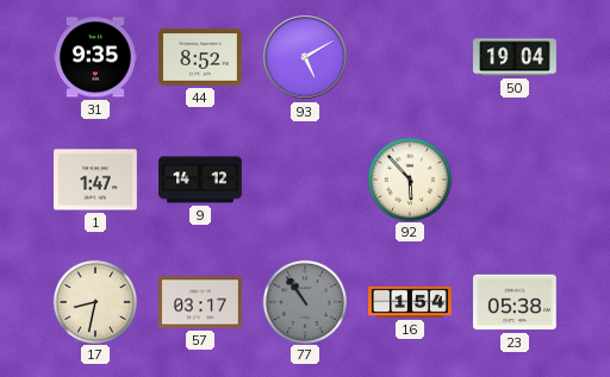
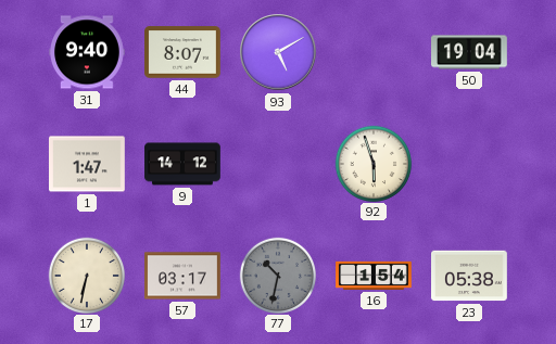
31: 9:35 -> 9:40
44: 8:52 -> 8:07
92: 5:53 -> 5:57
17: 8:32 -> 6:32
77: 10:54 -> 10:32
